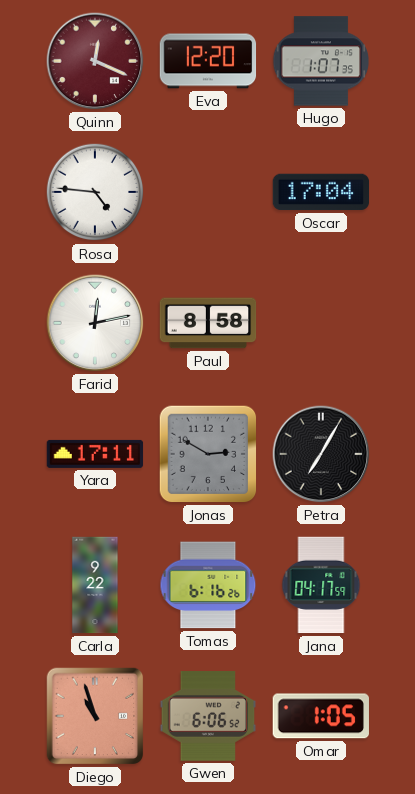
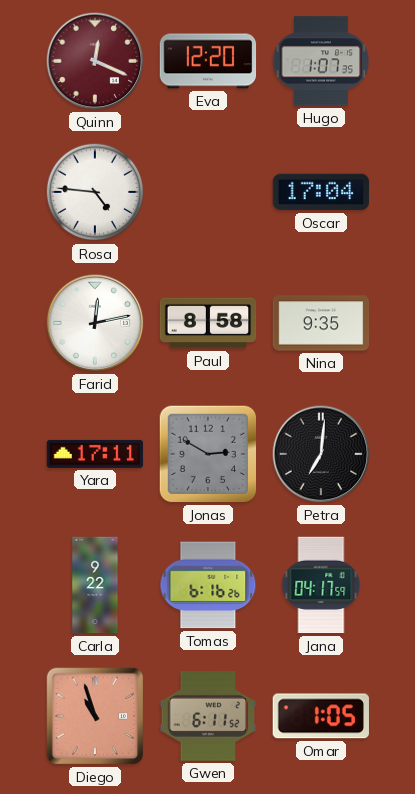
Nina: none -> 9:35
Petra: 7:05 -> 7:01
Gwen: 6:06 -> 6:11
